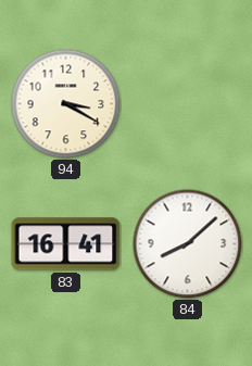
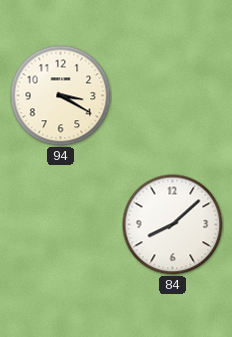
83: 16:41 -> none
